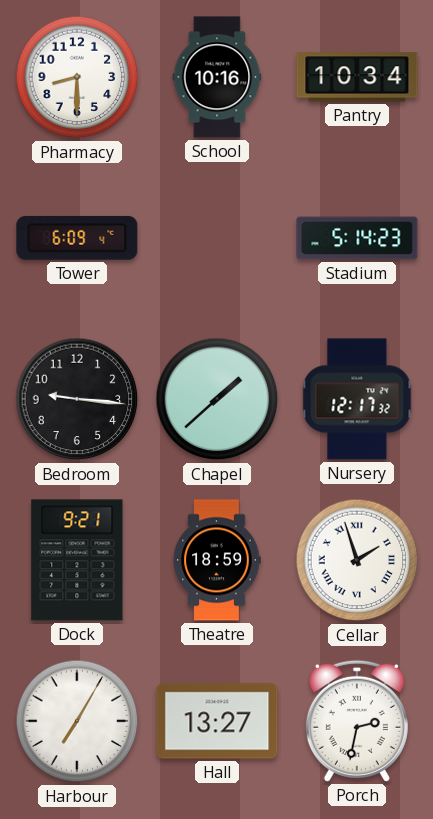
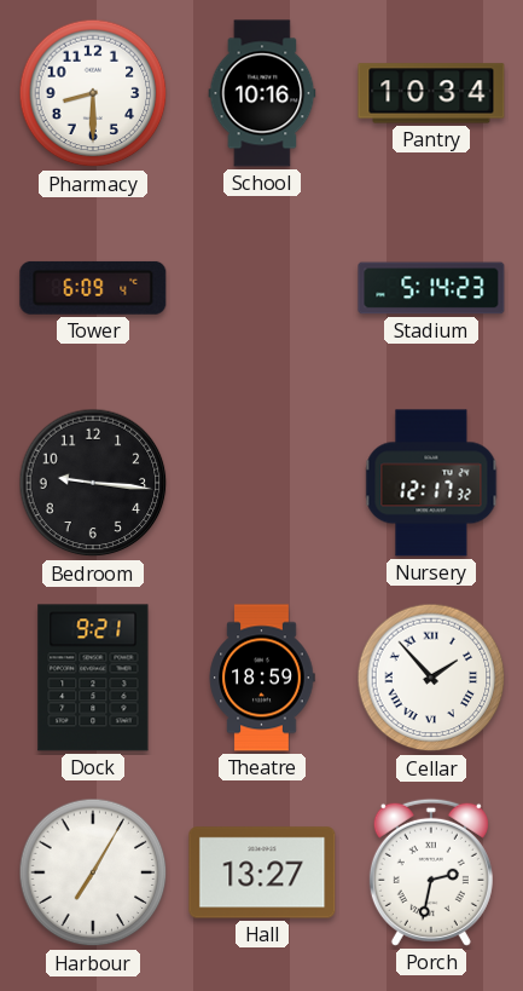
Chapel: 1:38 -> none
Cellar: 1:57 -> 1:53
